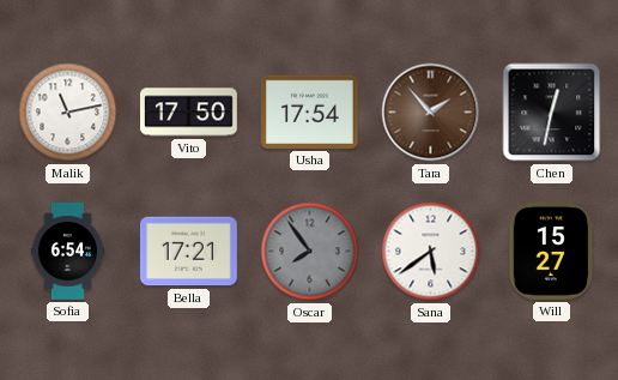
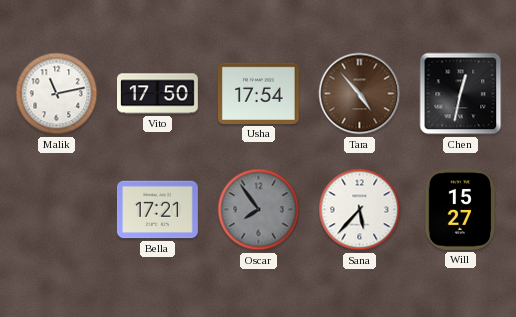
Tara: 1:53 -> 4:53
Sofia: 6:54 -> none
Sana: 5:39 -> 5:37
